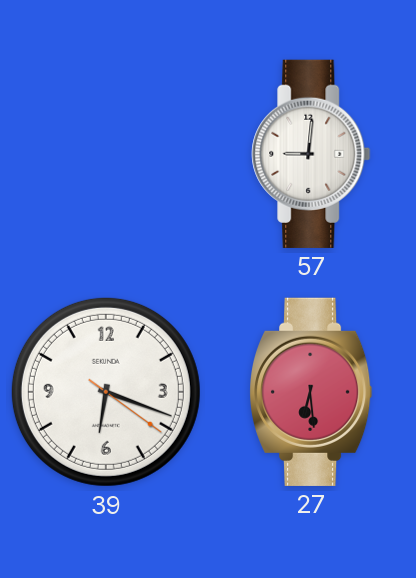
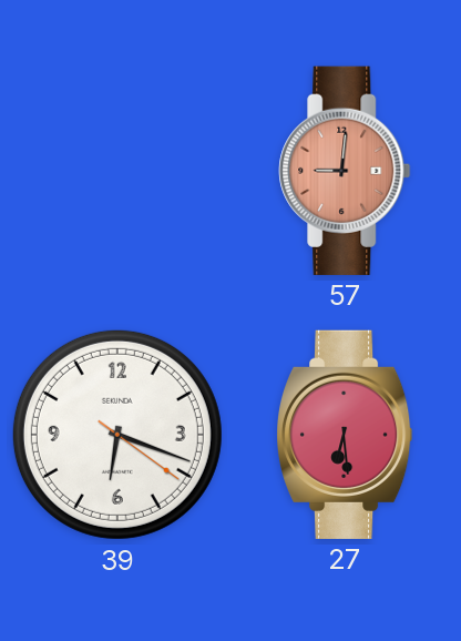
57 dial: white -> salmon
